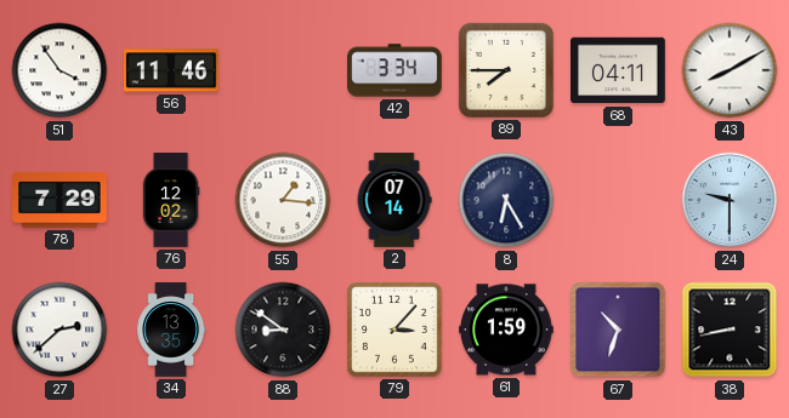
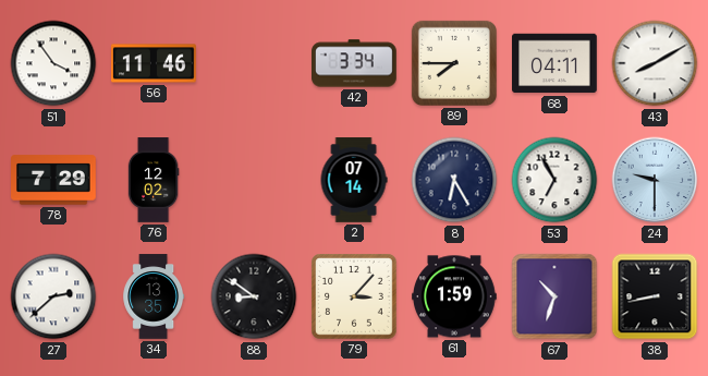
55: 1:16 -> none
53: none -> 6:55
